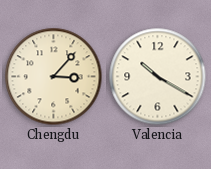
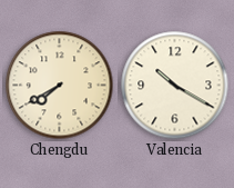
Chengdu: 3:07 -> 7:40
